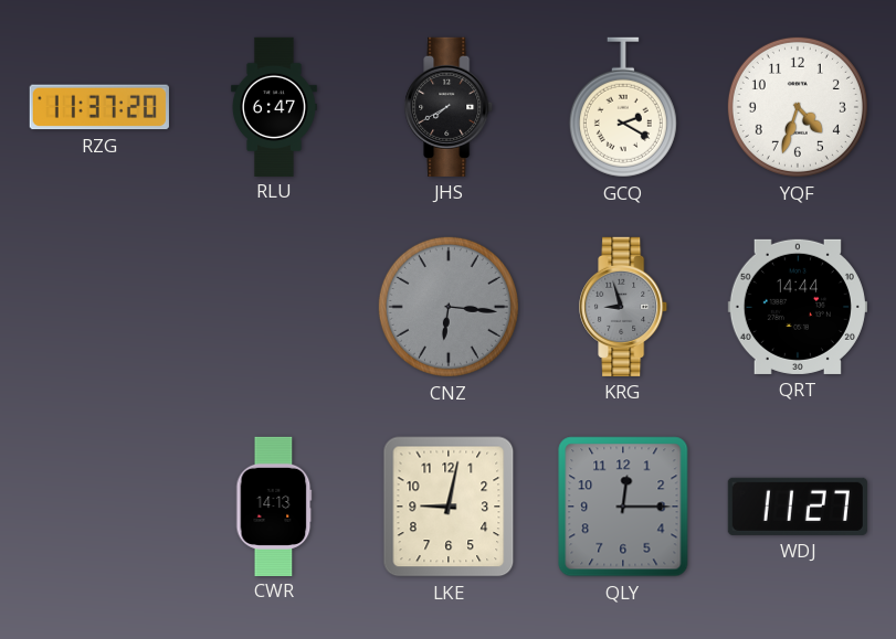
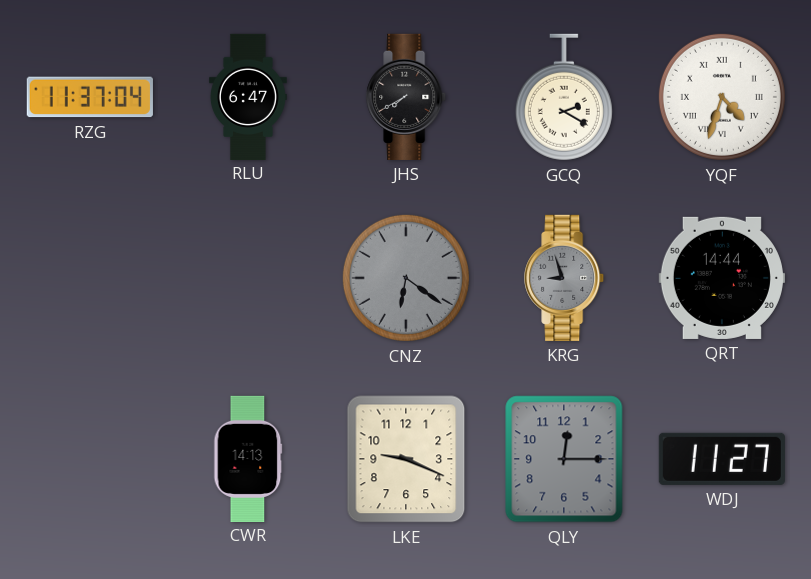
RZG: 11:37:20 -> 11:37:04
YQF numerals: Arabic -> Roman
CNZ: 6:16 -> 6:21
LKE: 9:02 -> 9:19
